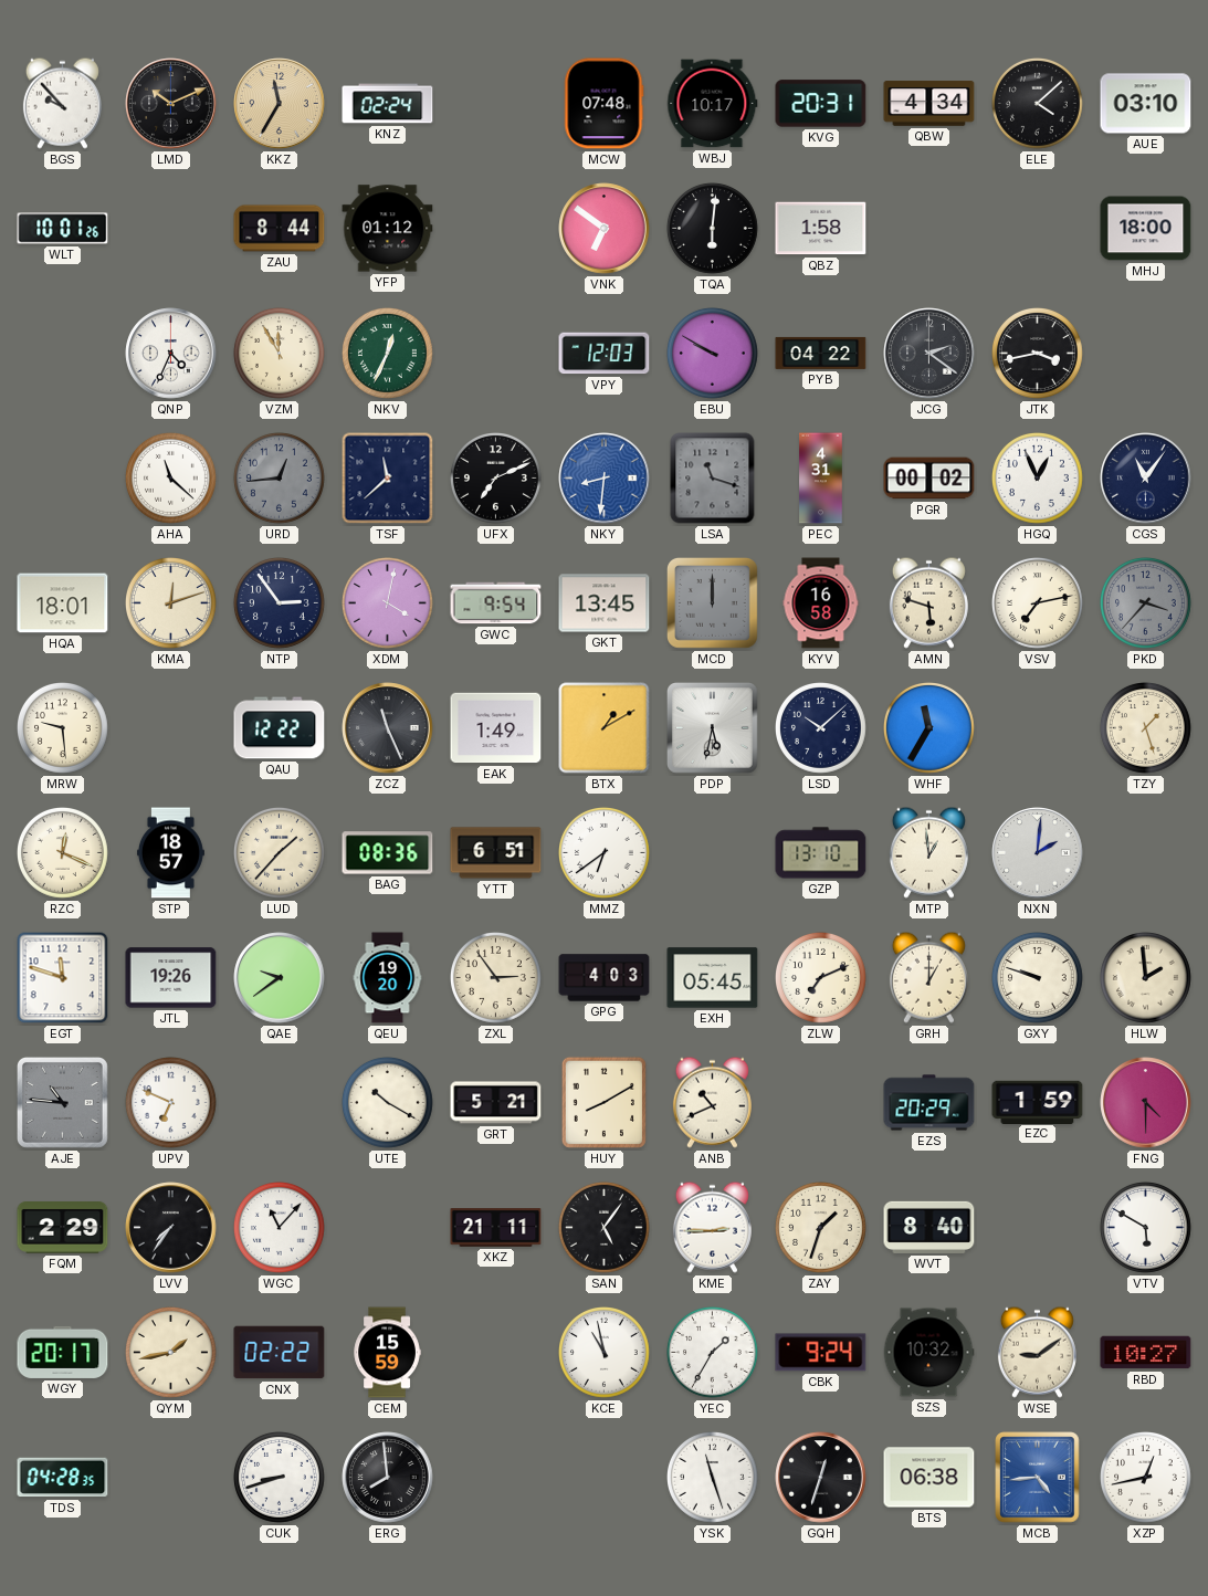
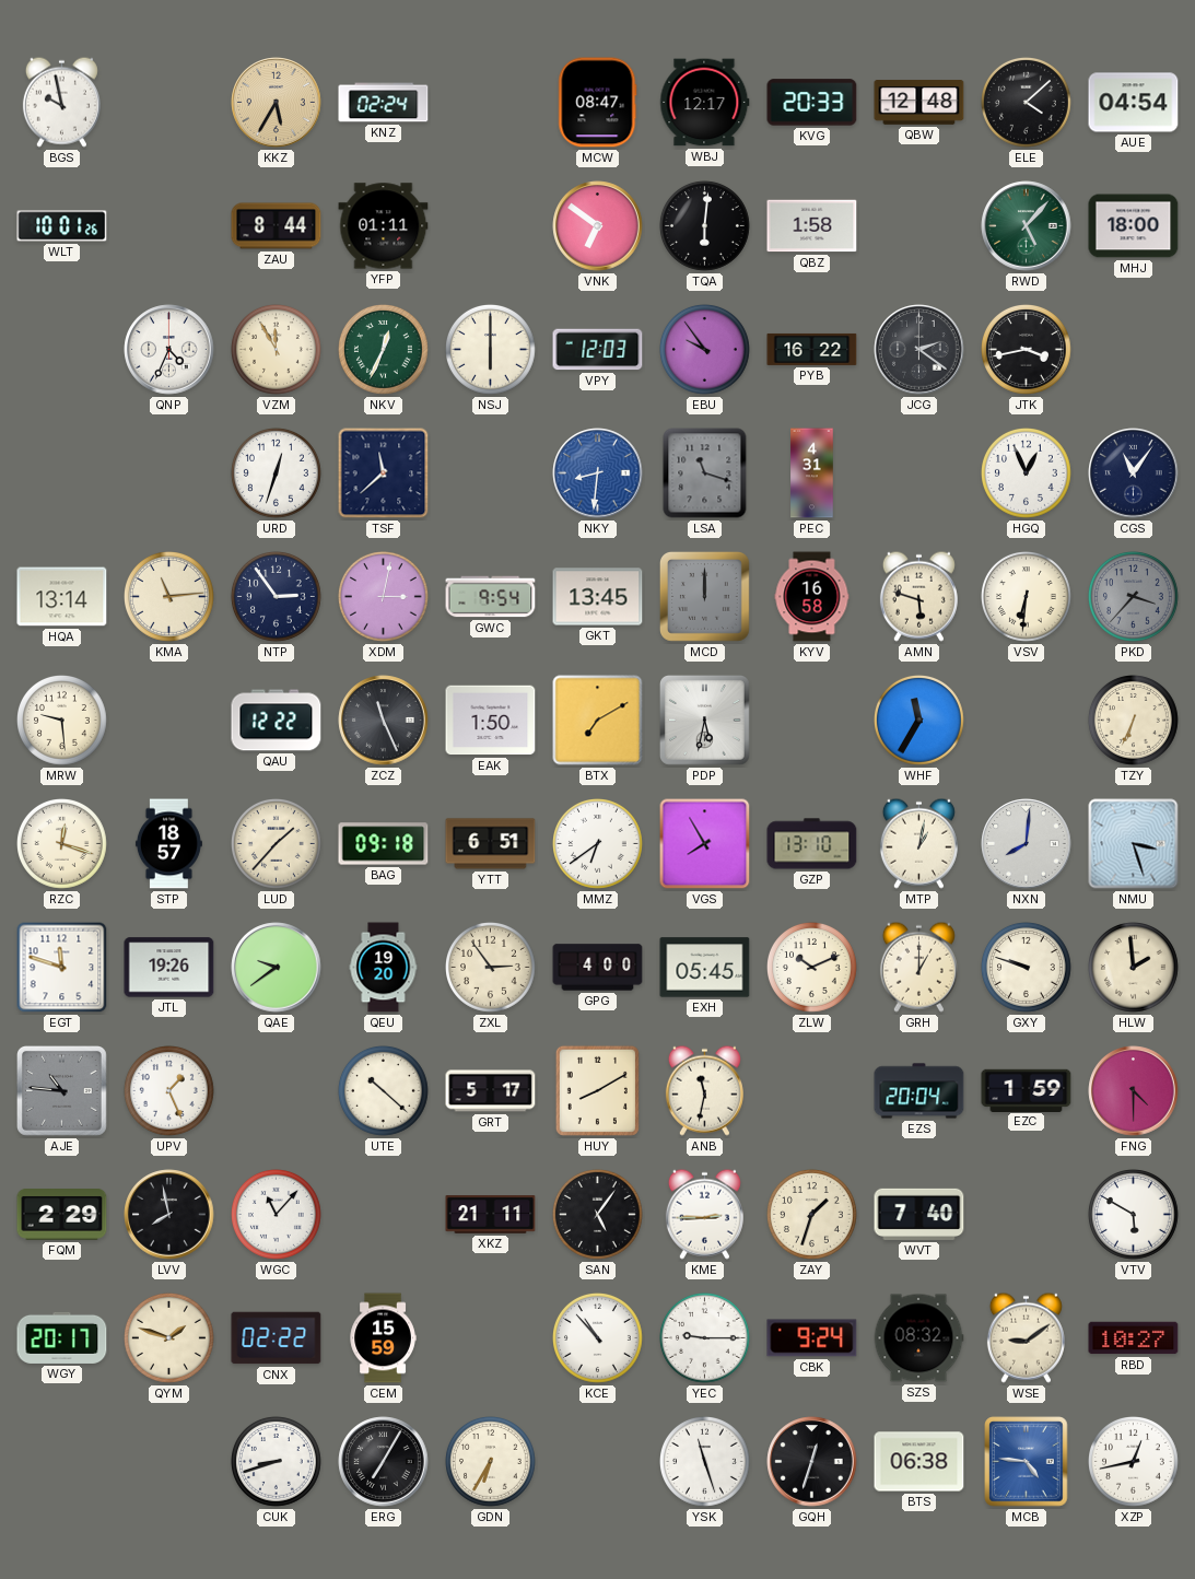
BGS: 9:53 -> 9:58
LMD: 10:11 -> none
KKZ: 11:35 -> 5:35
MCW: 07:48 -> 08:47
WBJ: 10:17 -> 12:17
KVG: 20:31 -> 20:33
QBW: 4:34 -> 12:48
AUE: 03:10 -> 04:54
YFP: 01:12 -> 01:11
RWD: none -> 5:07
NSJ: none -> 6:00
EBU: 9:50 -> 9:54
PYB: 04:22 -> 16:22
AHA: 11:22 -> none
URD: 12:44 -> 12:33
URD dial: grey -> white
UFX: 7:11 -> none
PGR: 00:02 -> none
HQA: 18:01 -> 13:14
KMA: 12:12 -> 11:14
XDM: 4:02 -> 3:02
VSV: 7:13 -> 6:31
EAK: 1:49 -> 1:50
BTX: 1:10 -> 7:10
LSD: 10:08 -> none
TZY: 1:27 -> 6:34
RZC: 12:19 -> 12:18
BAG: 08:36 -> 09:18
VGS: none -> 7:55
MTP: 12:59 -> 1:02
NXN: 2:01 -> 8:01
NMU: none -> 3:27
GPG: 4:03 -> 4:00
ZLW: 7:11 -> 10:11
UPV: 6:49 -> 1:26
UTE: 10:20 -> 10:22
GRT: 5:21 -> 5:17
ANB: 10:41 -> 11:32
EZS: 20:29 -> 20:04
LVV: 7:36 -> 7:58
WVT: 8:40 -> 7:40
QYM: 1:43 -> 1:48
KCE: 10:58 -> 10:53
YEC: 1:35 -> 9:15
SZS: 10:32 -> 08:32
TDS: 04:28 -> none
ERG: 7:59 -> 7:05
GDN: none -> 6:35
MCB: 4:44 -> 4:46
